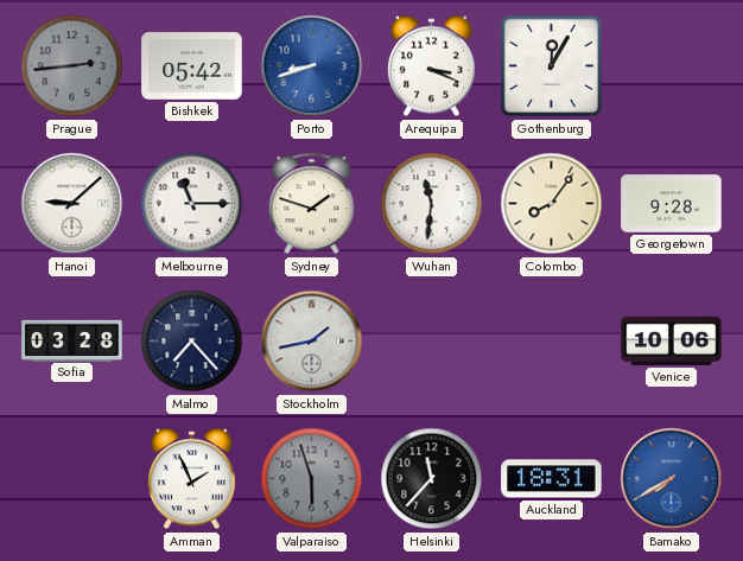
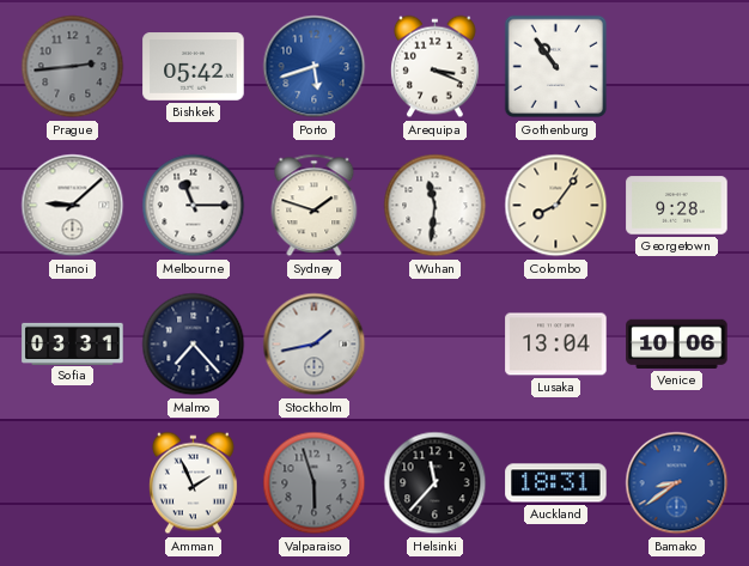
Porto: 8:42 -> 5:42
Gothenburg: 12:05 -> 10:54
Sofia: 03:28 -> 03:31
Lusaka: none -> 13:04
Bamako: 7:40 -> 8:39
